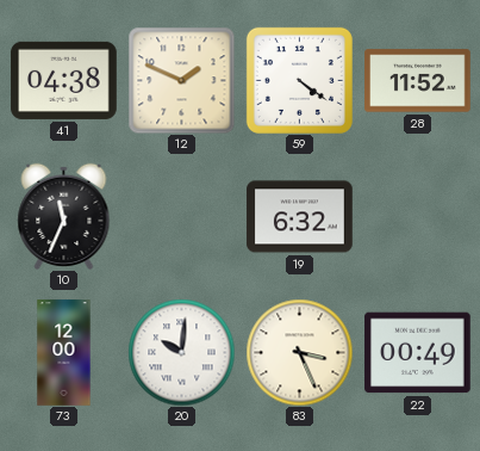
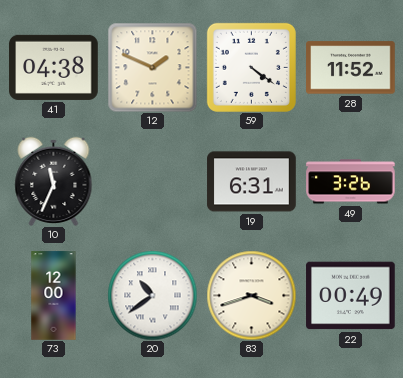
19: 6:32 -> 6:31
49: none -> 3:26
20: 10:01 -> 10:39
83: 3:26 -> 3:42
